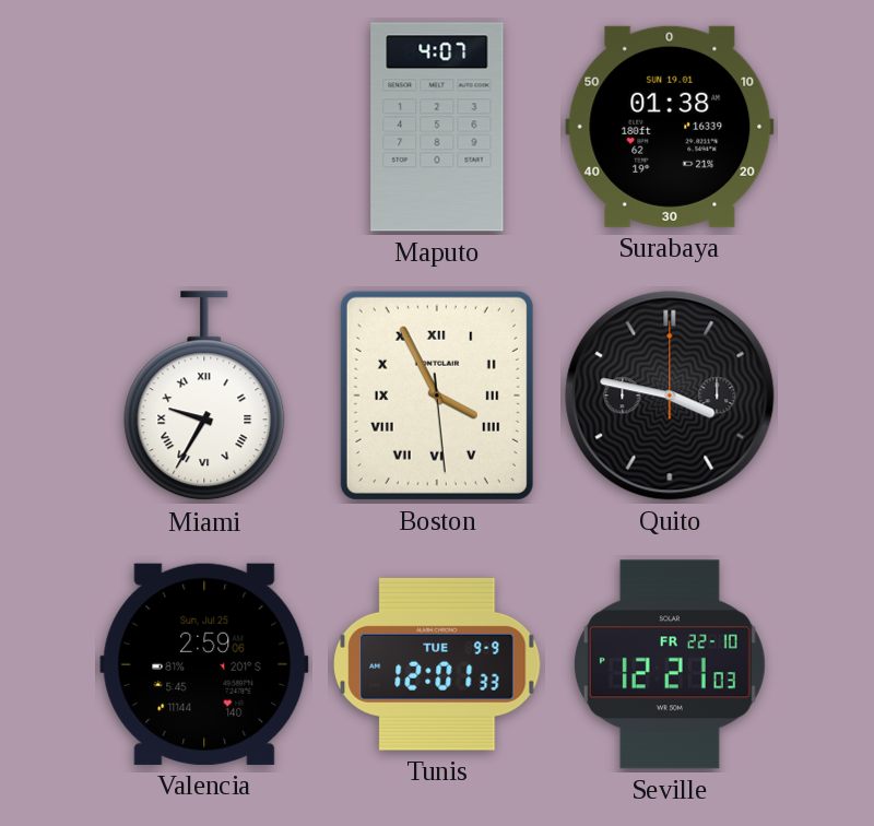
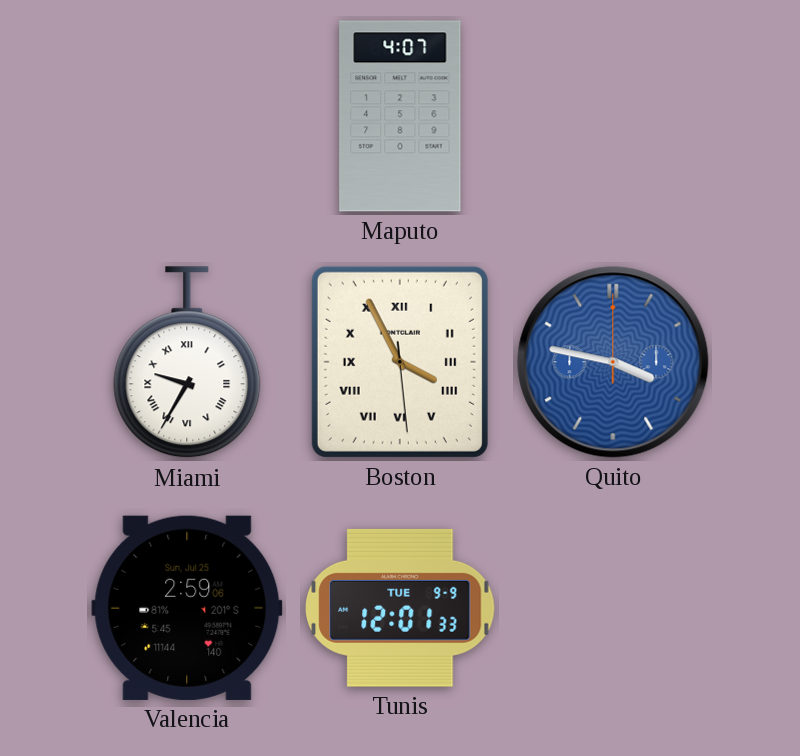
Surabaya: 01:38 -> none
Quito dial: black -> blue
Seville: 12:21 -> none
